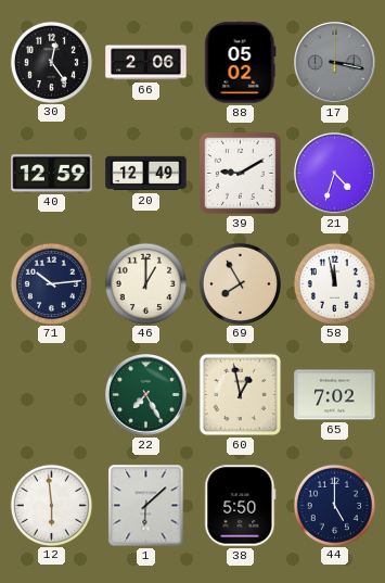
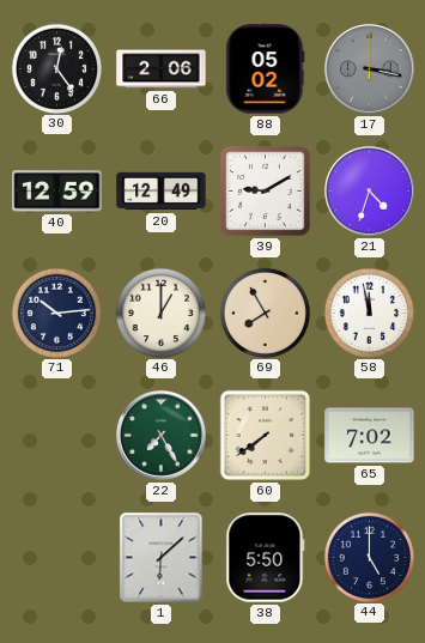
60: 12:58 -> 7:39
12: 5:59 -> none
